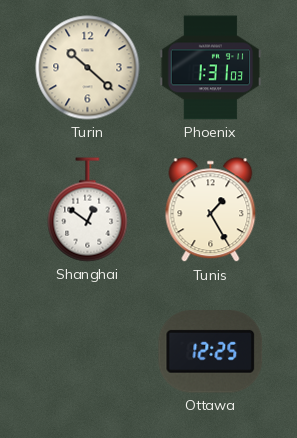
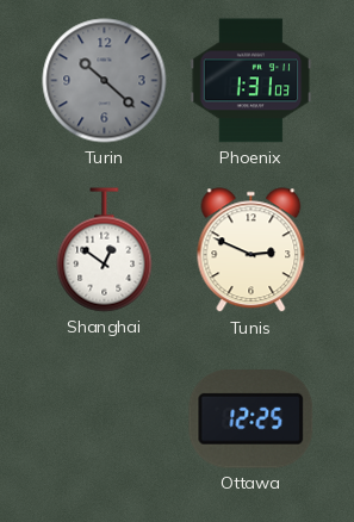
Turin dial: cream -> grey
Tunis: 1:25 -> 2:49
